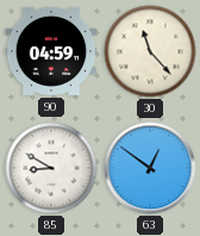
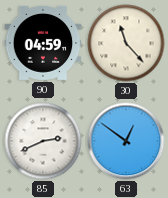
85: 8:50 -> 2:41
